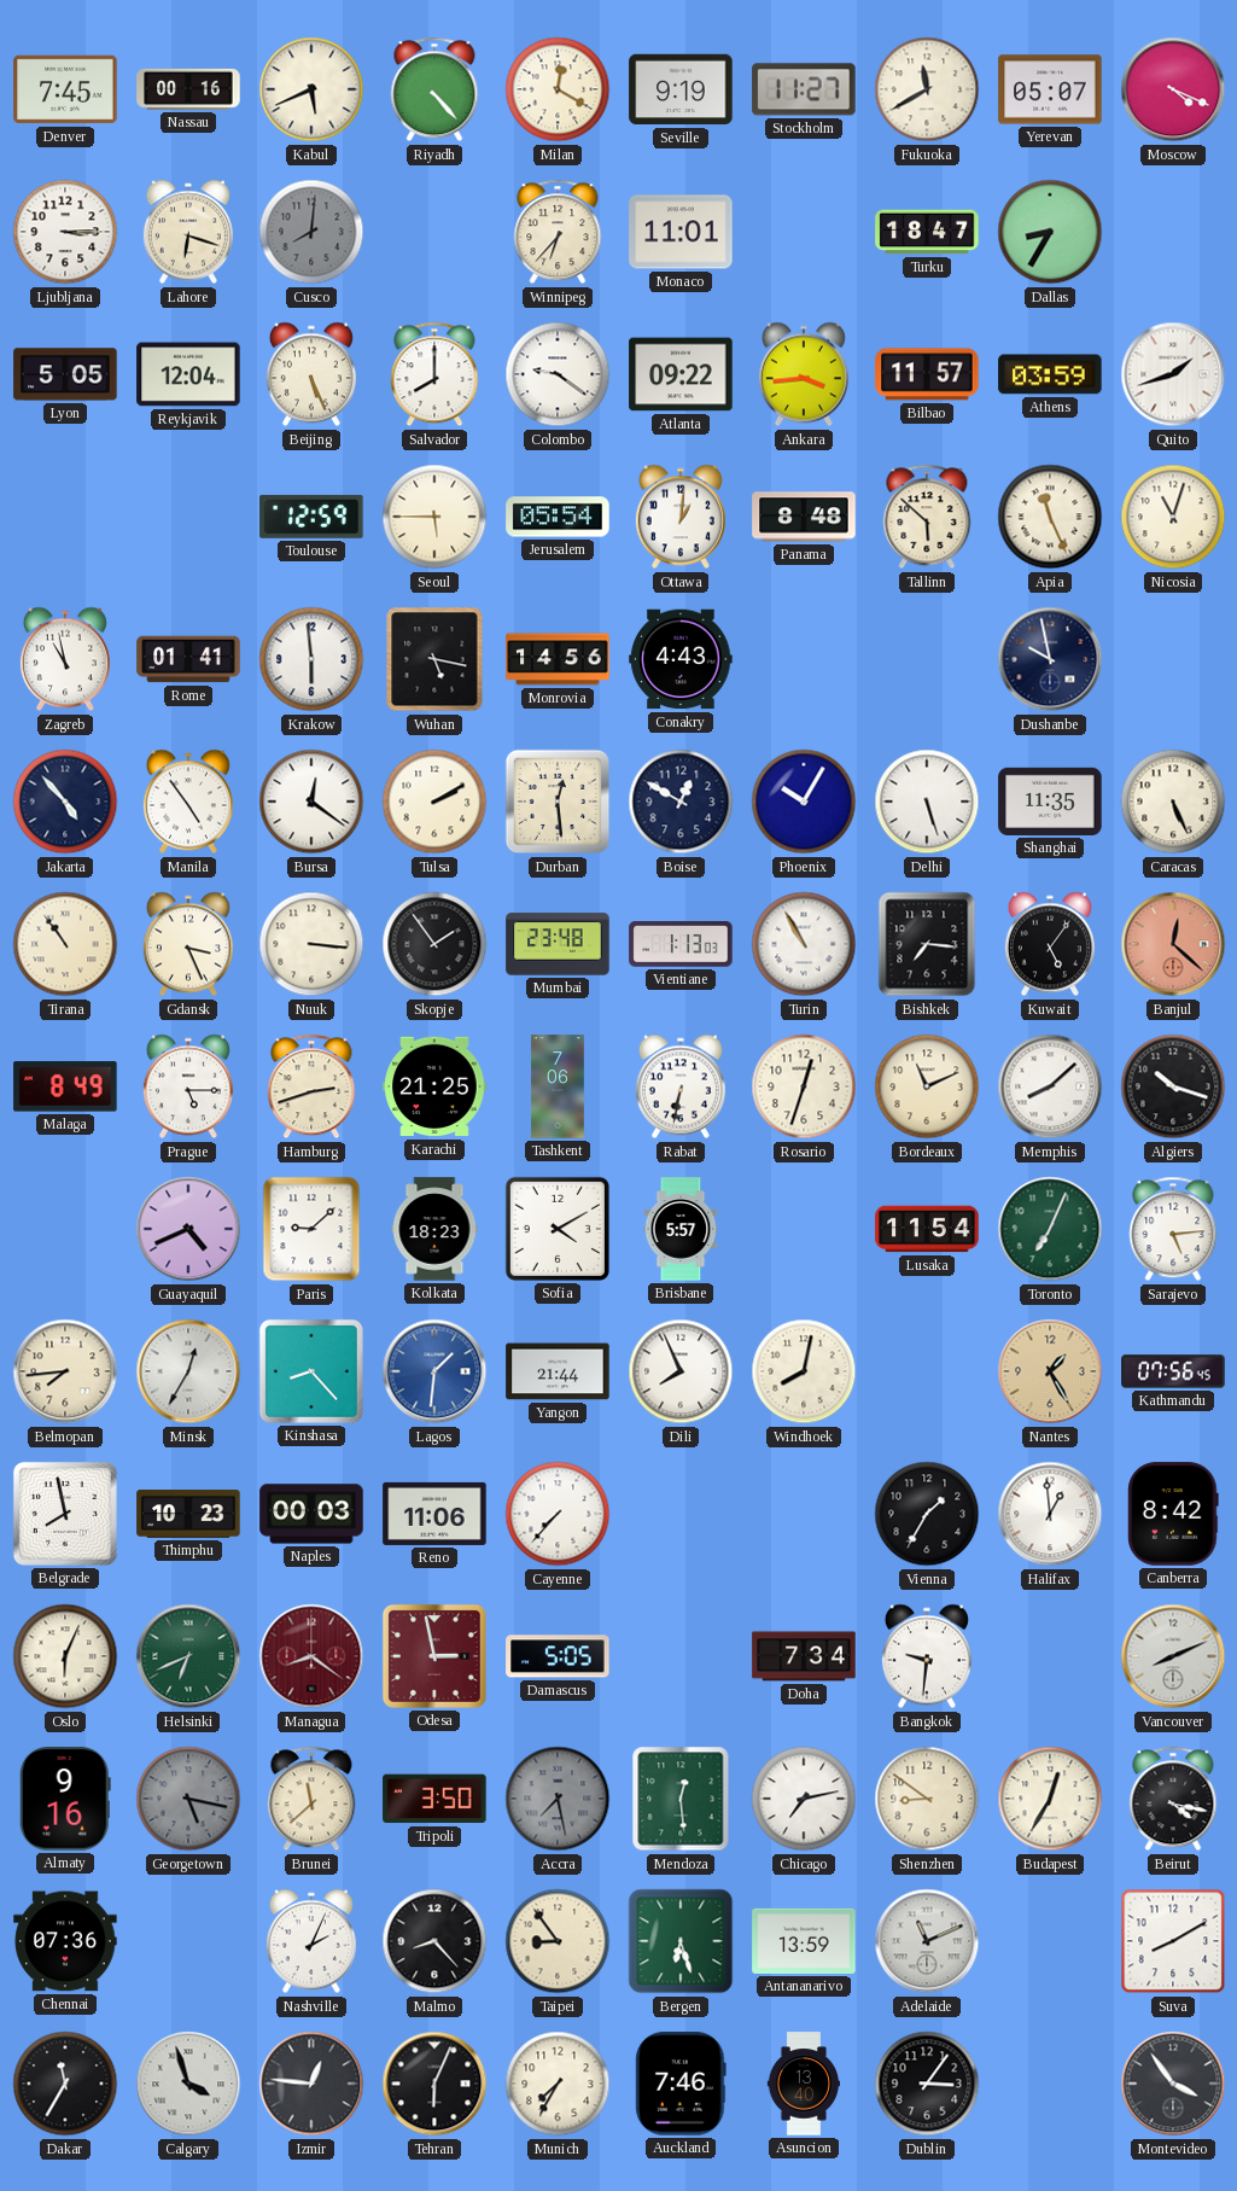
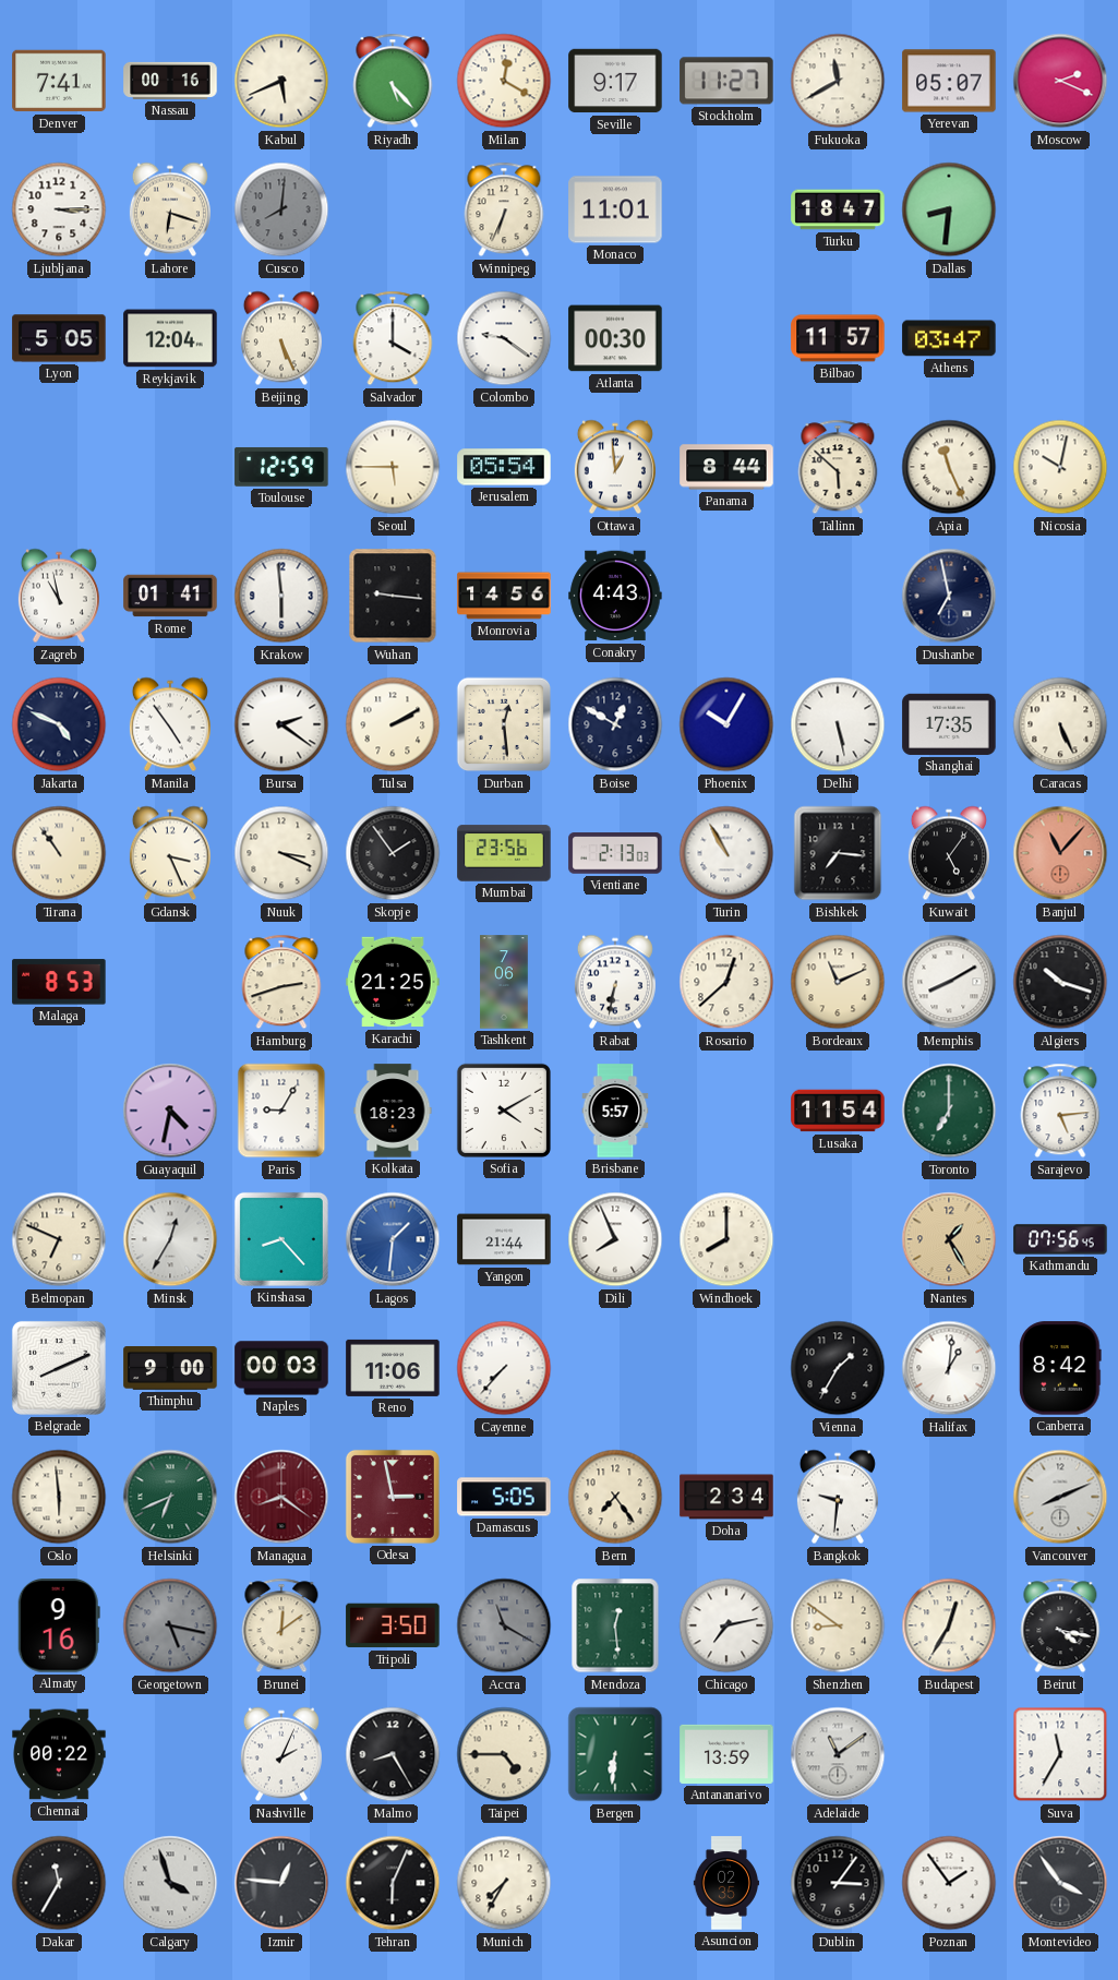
Denver: 7:45 -> 7:41
Riyadh: 4:23 -> 5:23
Seville: 9:19 -> 9:17
Moscow: 4:19 -> 2:19
Winnipeg: 6:37 -> 6:34
Dallas: 8:35 -> 8:31
Salvador: 8:00 -> 4:00
Atlanta: 09:22 -> 00:30
Ankara: 3:44 -> none
Athens: 03:59 -> 03:47
Quito: 1:42 -> none
Ottawa: 1:01 -> 12:59
Panama: 8:48 -> 8:44
Nicosia: 11:03 -> 10:02
Wuhan: 5:17 -> 9:16
Dushanbe: 9:58 -> 6:58
Jakarta: 4:53 -> 4:49
Bursa: 12:21 -> 2:21
Delhi: 5:27 -> 5:28
Shanghai: 11:35 -> 17:35
Nuuk: 3:16 -> 3:19
Mumbai: 23:48 -> 23:56
Vientiane: 1:13 -> 2:13
Banjul: 12:22 -> 11:07
Malaga: 8:49 -> 8:53
Prague: 5:15 -> none
Rosario: 12:33 -> 12:38
Memphis: 8:08 -> 8:10
Guayaquil: 4:41 -> 4:32
Paris: 9:08 -> 9:05
Toronto: 7:04 -> 7:00
Belmopan: 7:44 -> 6:49
Windhoek: 8:02 -> 8:00
Belgrade: 7:58 -> 8:11
Thimphu: 10:23 -> 9:00
Halifax: 12:59 -> 1:01
Oslo: 6:04 -> 5:59
Bern: none -> 7:24
Doha: 7:34 -> 2:34
Brunei: 11:38 -> 12:09
Accra: 7:28 -> 11:20
Chennai: 07:36 -> 00:22
Malmo: 8:23 -> 8:25
Taipei: 8:54 -> 4:45
Bergen: 6:27 -> 6:31
Adelaide: 11:11 -> 11:09
Suva: 8:10 -> 11:35
Auckland: 7:46 -> none
Asuncion: 13:40 -> 02:35
Poznan: none -> 1:54
